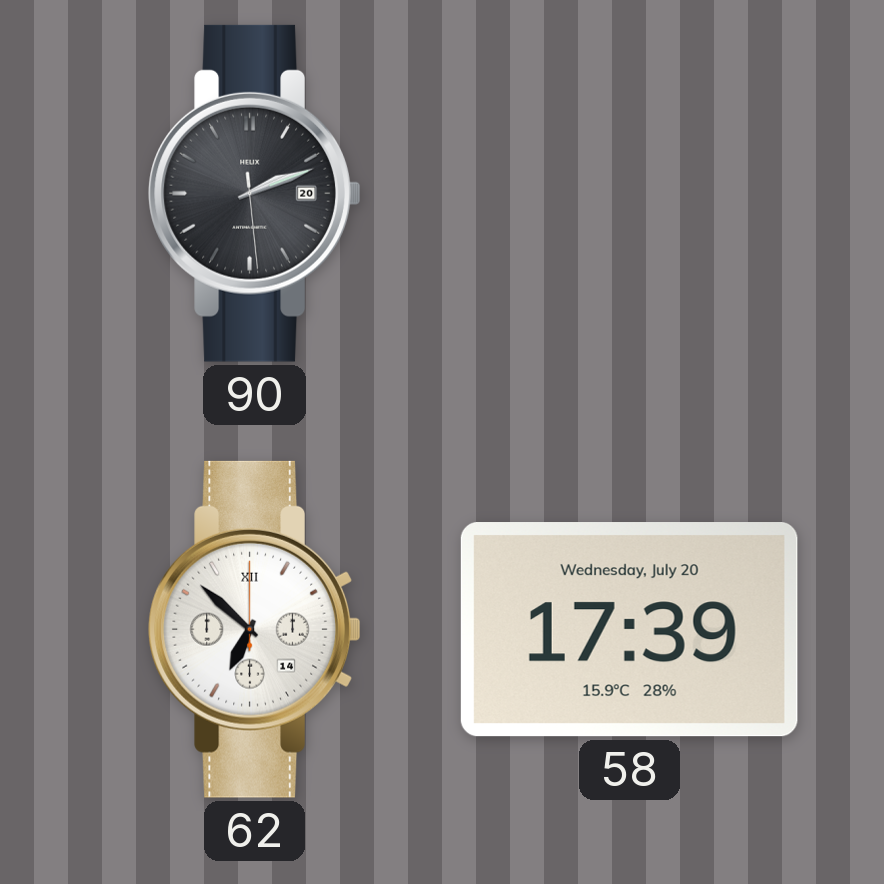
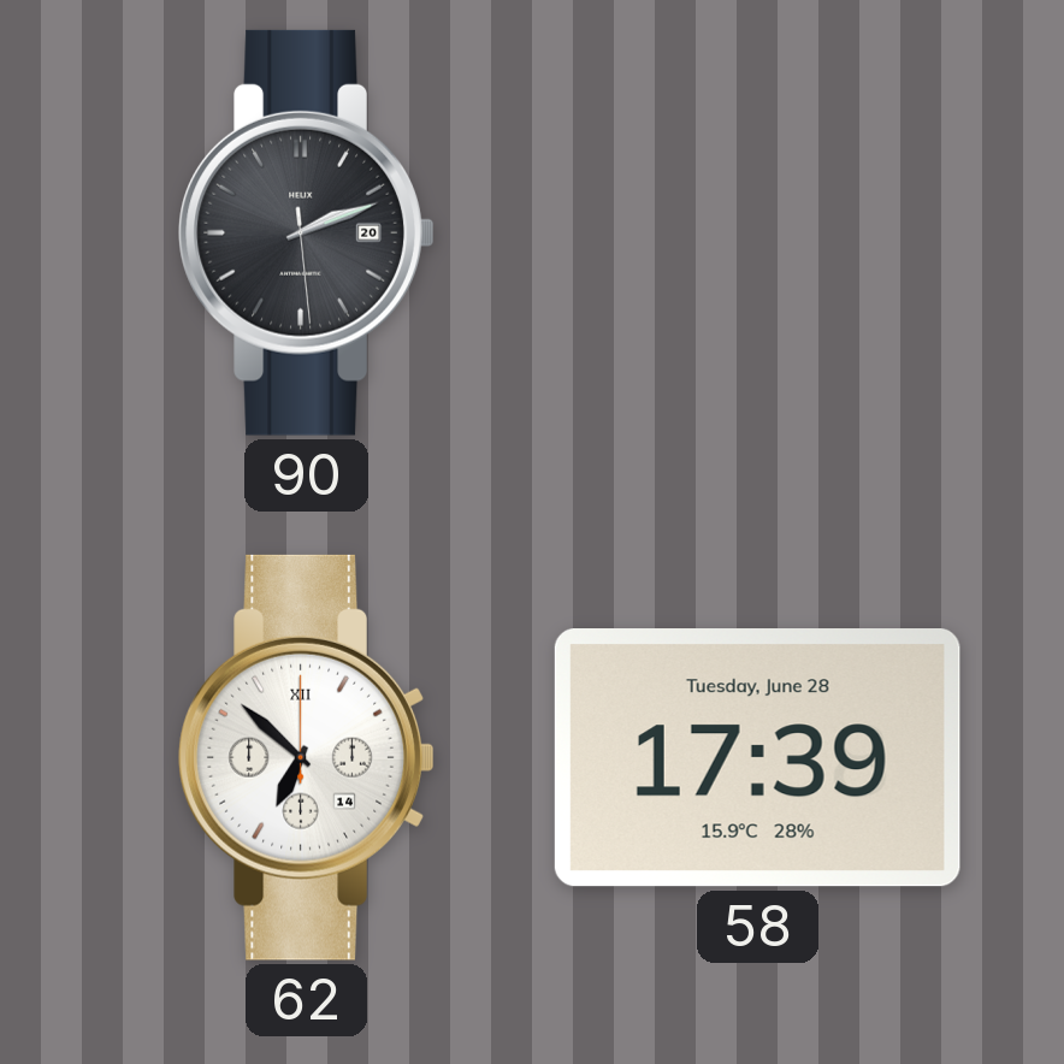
58 date: Wednesday, July 20 -> Tuesday, June 28
